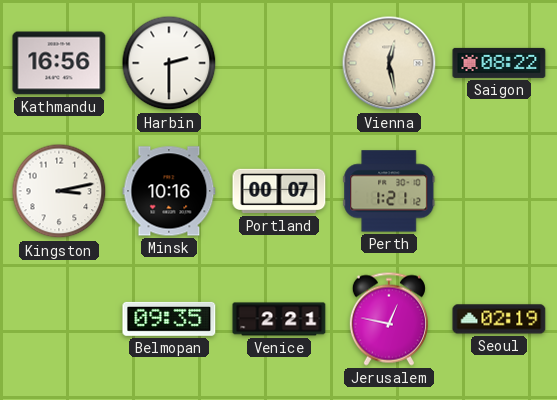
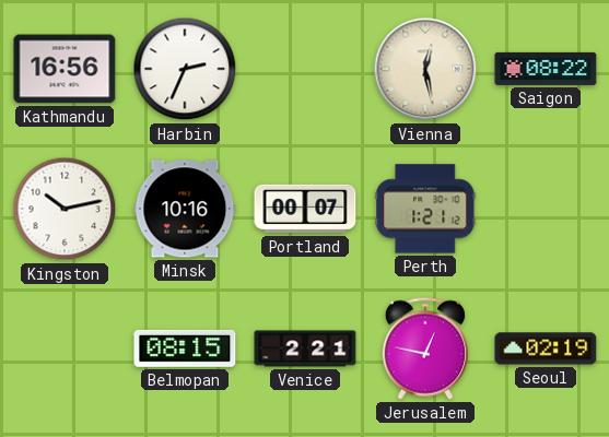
Harbin: 2:30 -> 2:34
Kingston: 3:13 -> 10:13
Belmopan: 09:35 -> 08:15
